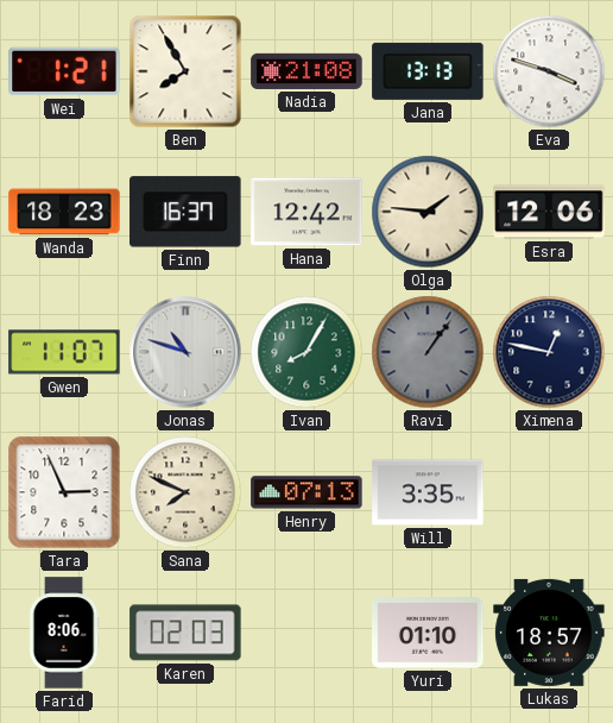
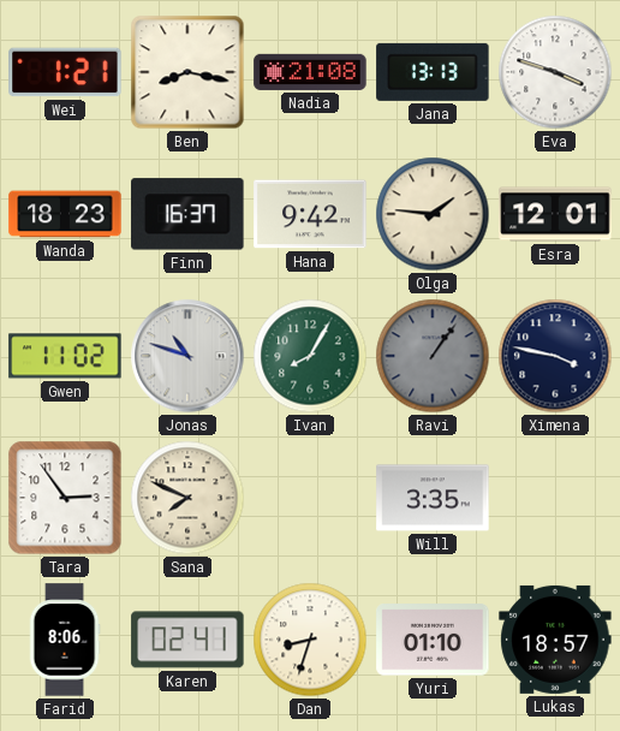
Ben: 7:55 -> 8:17
Hana: 12:42 -> 9:42
Esra: 12:06 -> 12:01
Gwen: 11:07 -> 11:02
Ximena: 12:47 -> 3:47
Tara: 2:56 -> 2:54
Henry: 07:13 -> none
Karen: 02:03 -> 02:41
Dan: none -> 8:33
